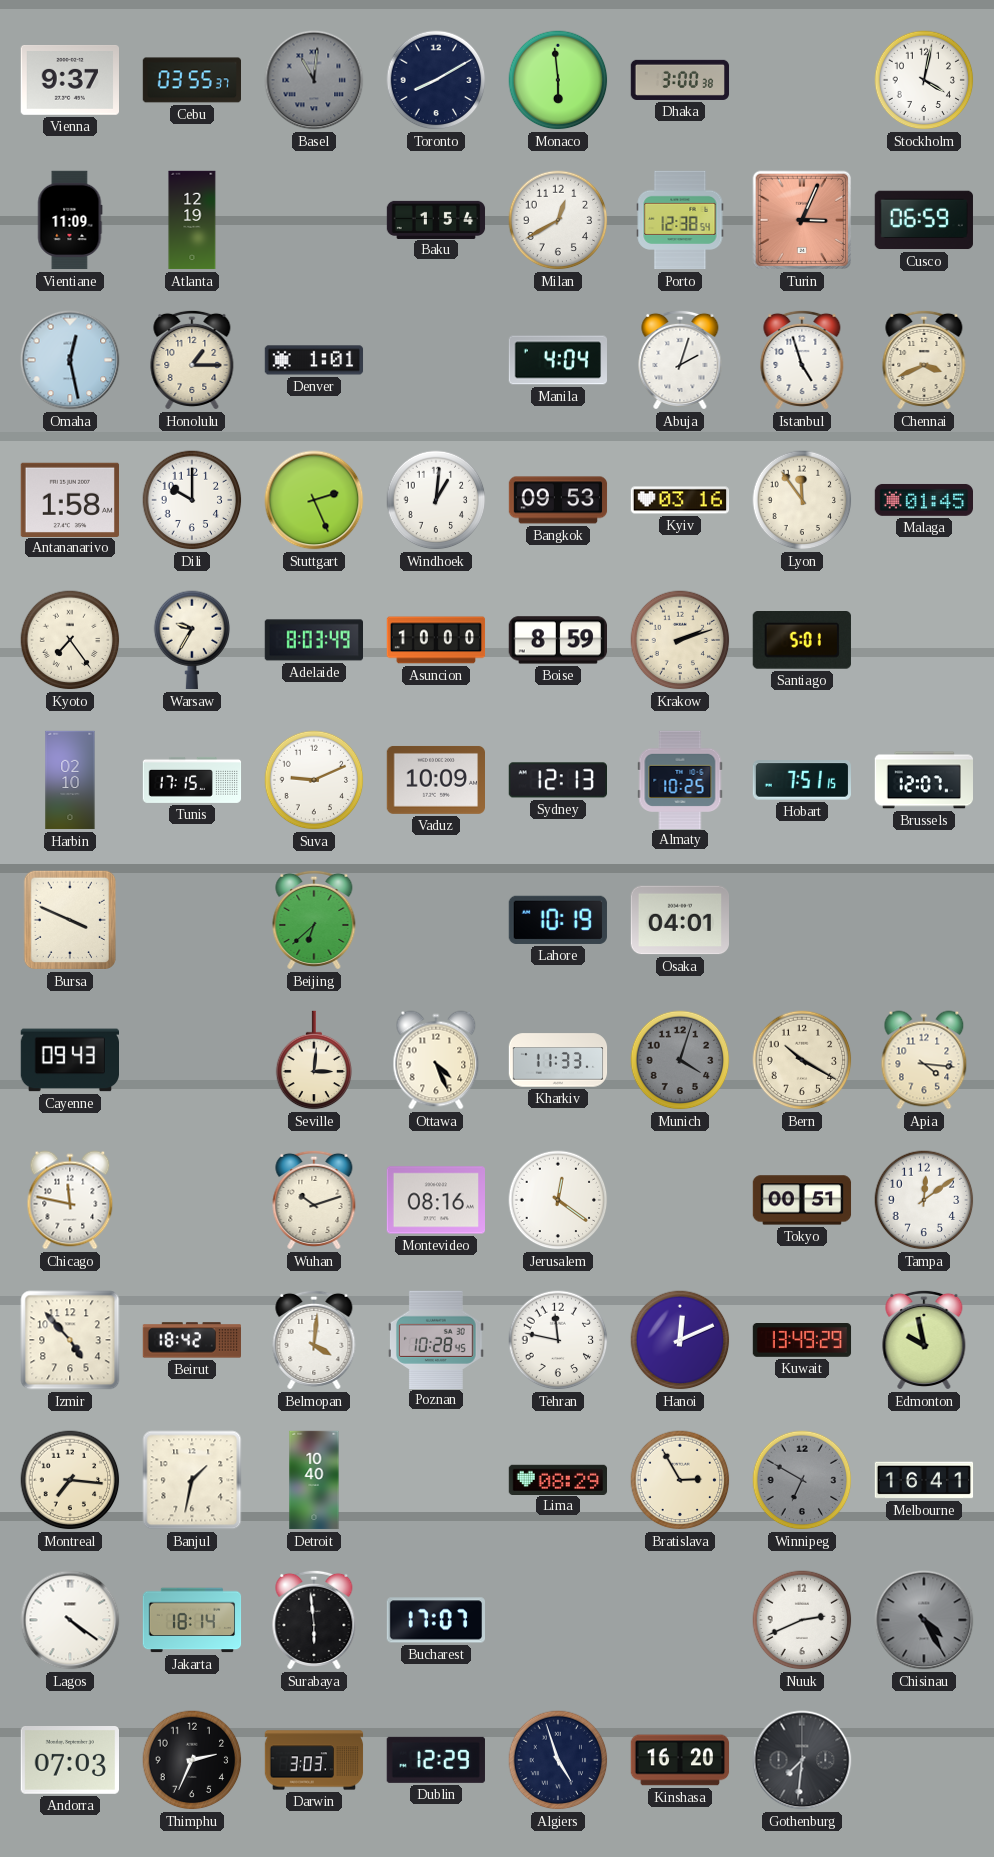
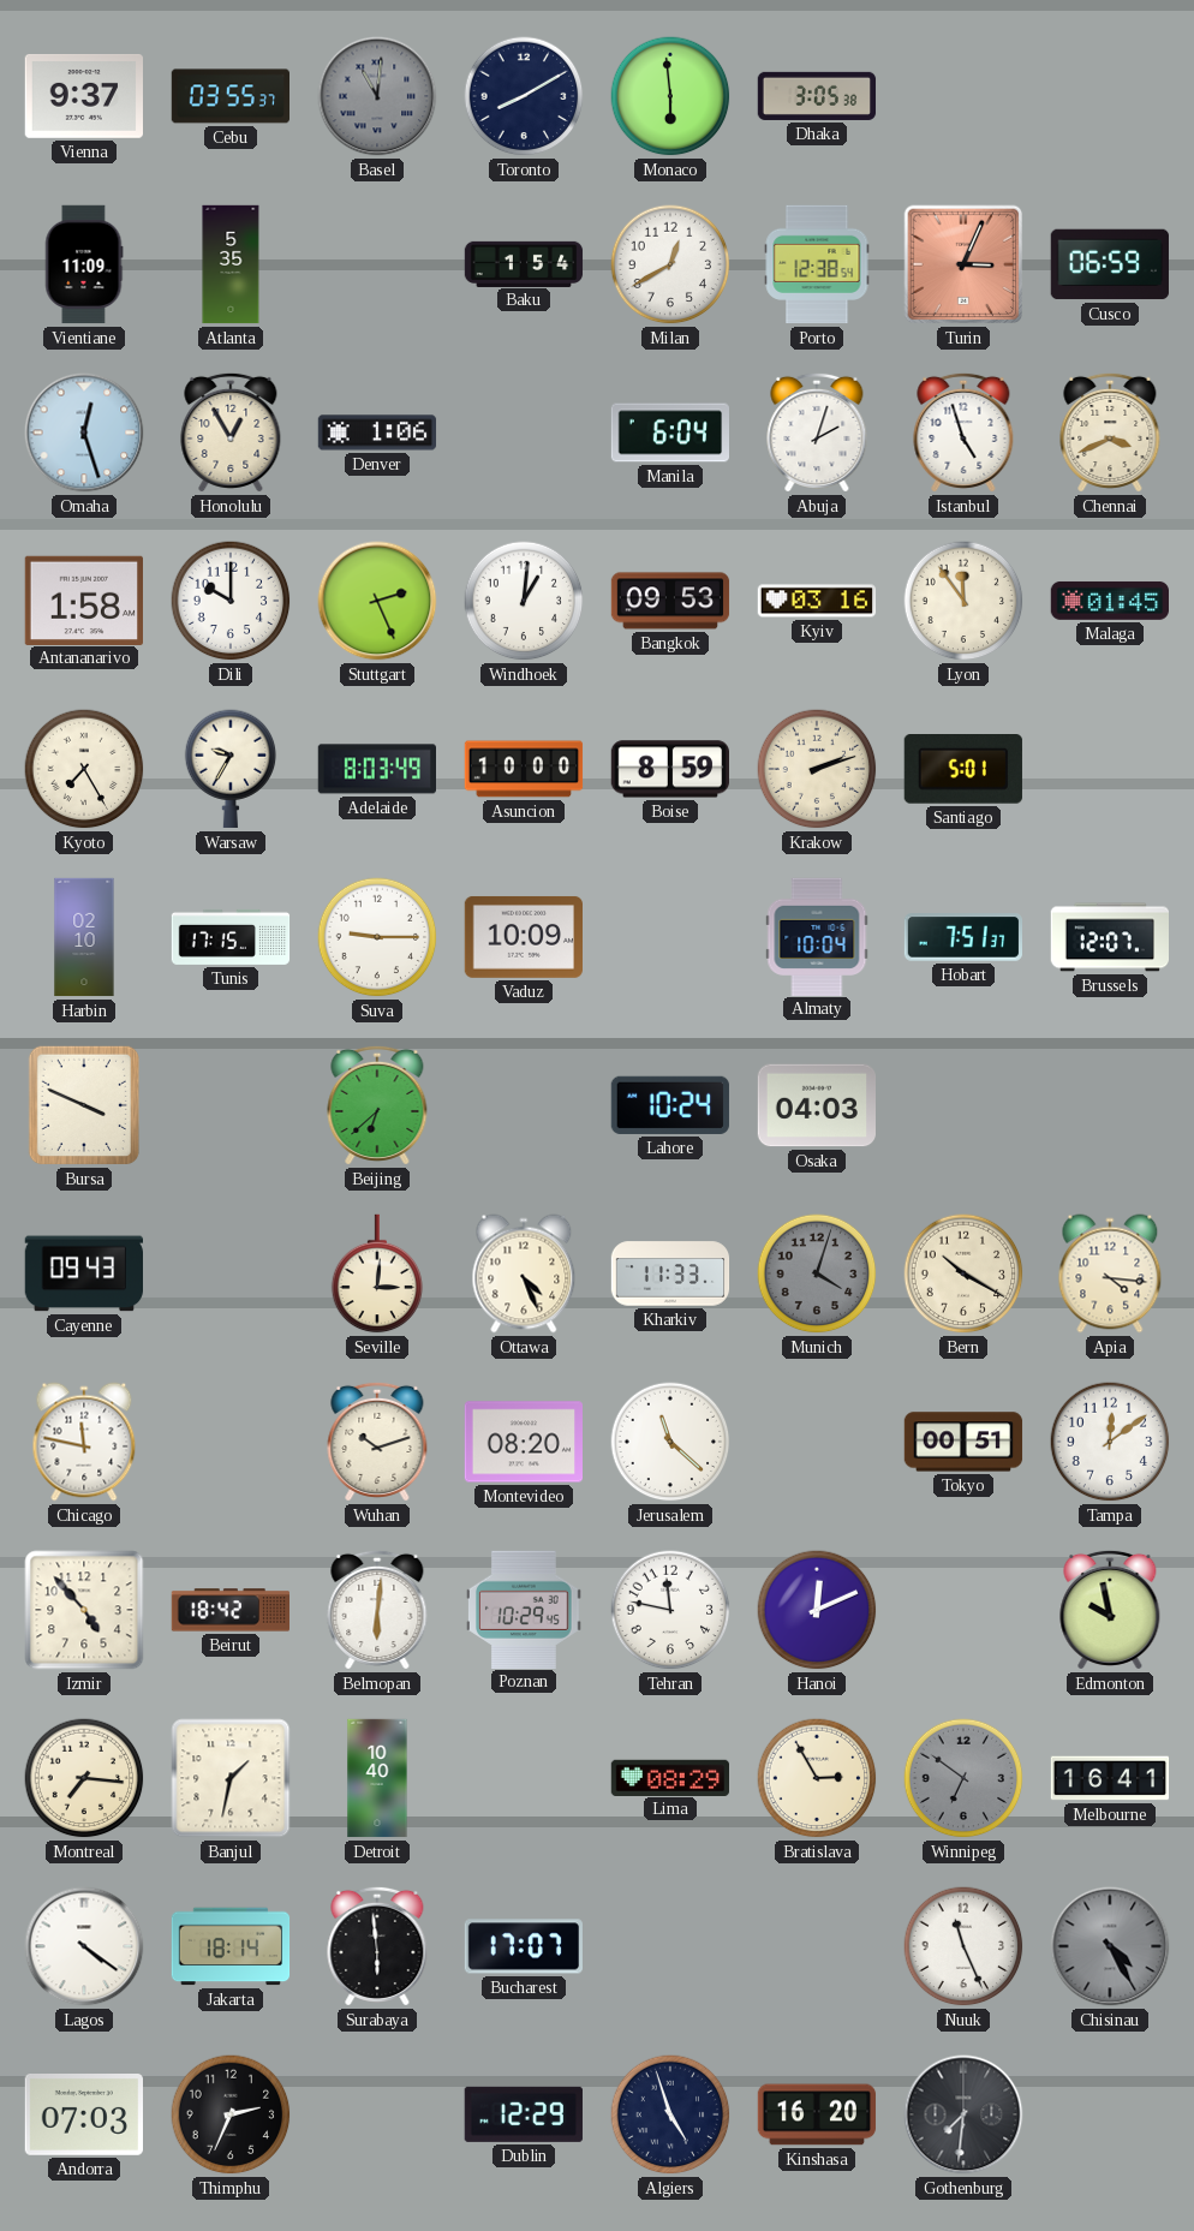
Dhaka: 3:00 -> 3:05
Stockholm: 4:02 -> none
Atlanta: 12:19 -> 5:35
Omaha: 12:28 -> 12:27
Honolulu: 1:15 -> 12:55
Denver: 1:01 -> 1:06
Manila: 4:04 -> 6:04
Kyoto: 7:24 -> 7:25
Suva: 9:11 -> 9:15
Sydney: 12:13 -> none
Almaty: 10:25 -> 10:04
Hobart: 7:51:15 -> 7:51:37
Lahore: 10:19 -> 10:24
Osaka: 04:01 -> 04:03
Montevideo: 08:16 -> 08:20
Jerusalem: 12:21 -> 11:22
Belmopan: 4:01 -> 6:01
Poznan: 10:28 -> 10:29
Kuwait: 13:49 -> none
Winnipeg: 6:50 -> 6:51
Nuuk: 2:41 -> 11:26
Darwin: 3:03 -> none
